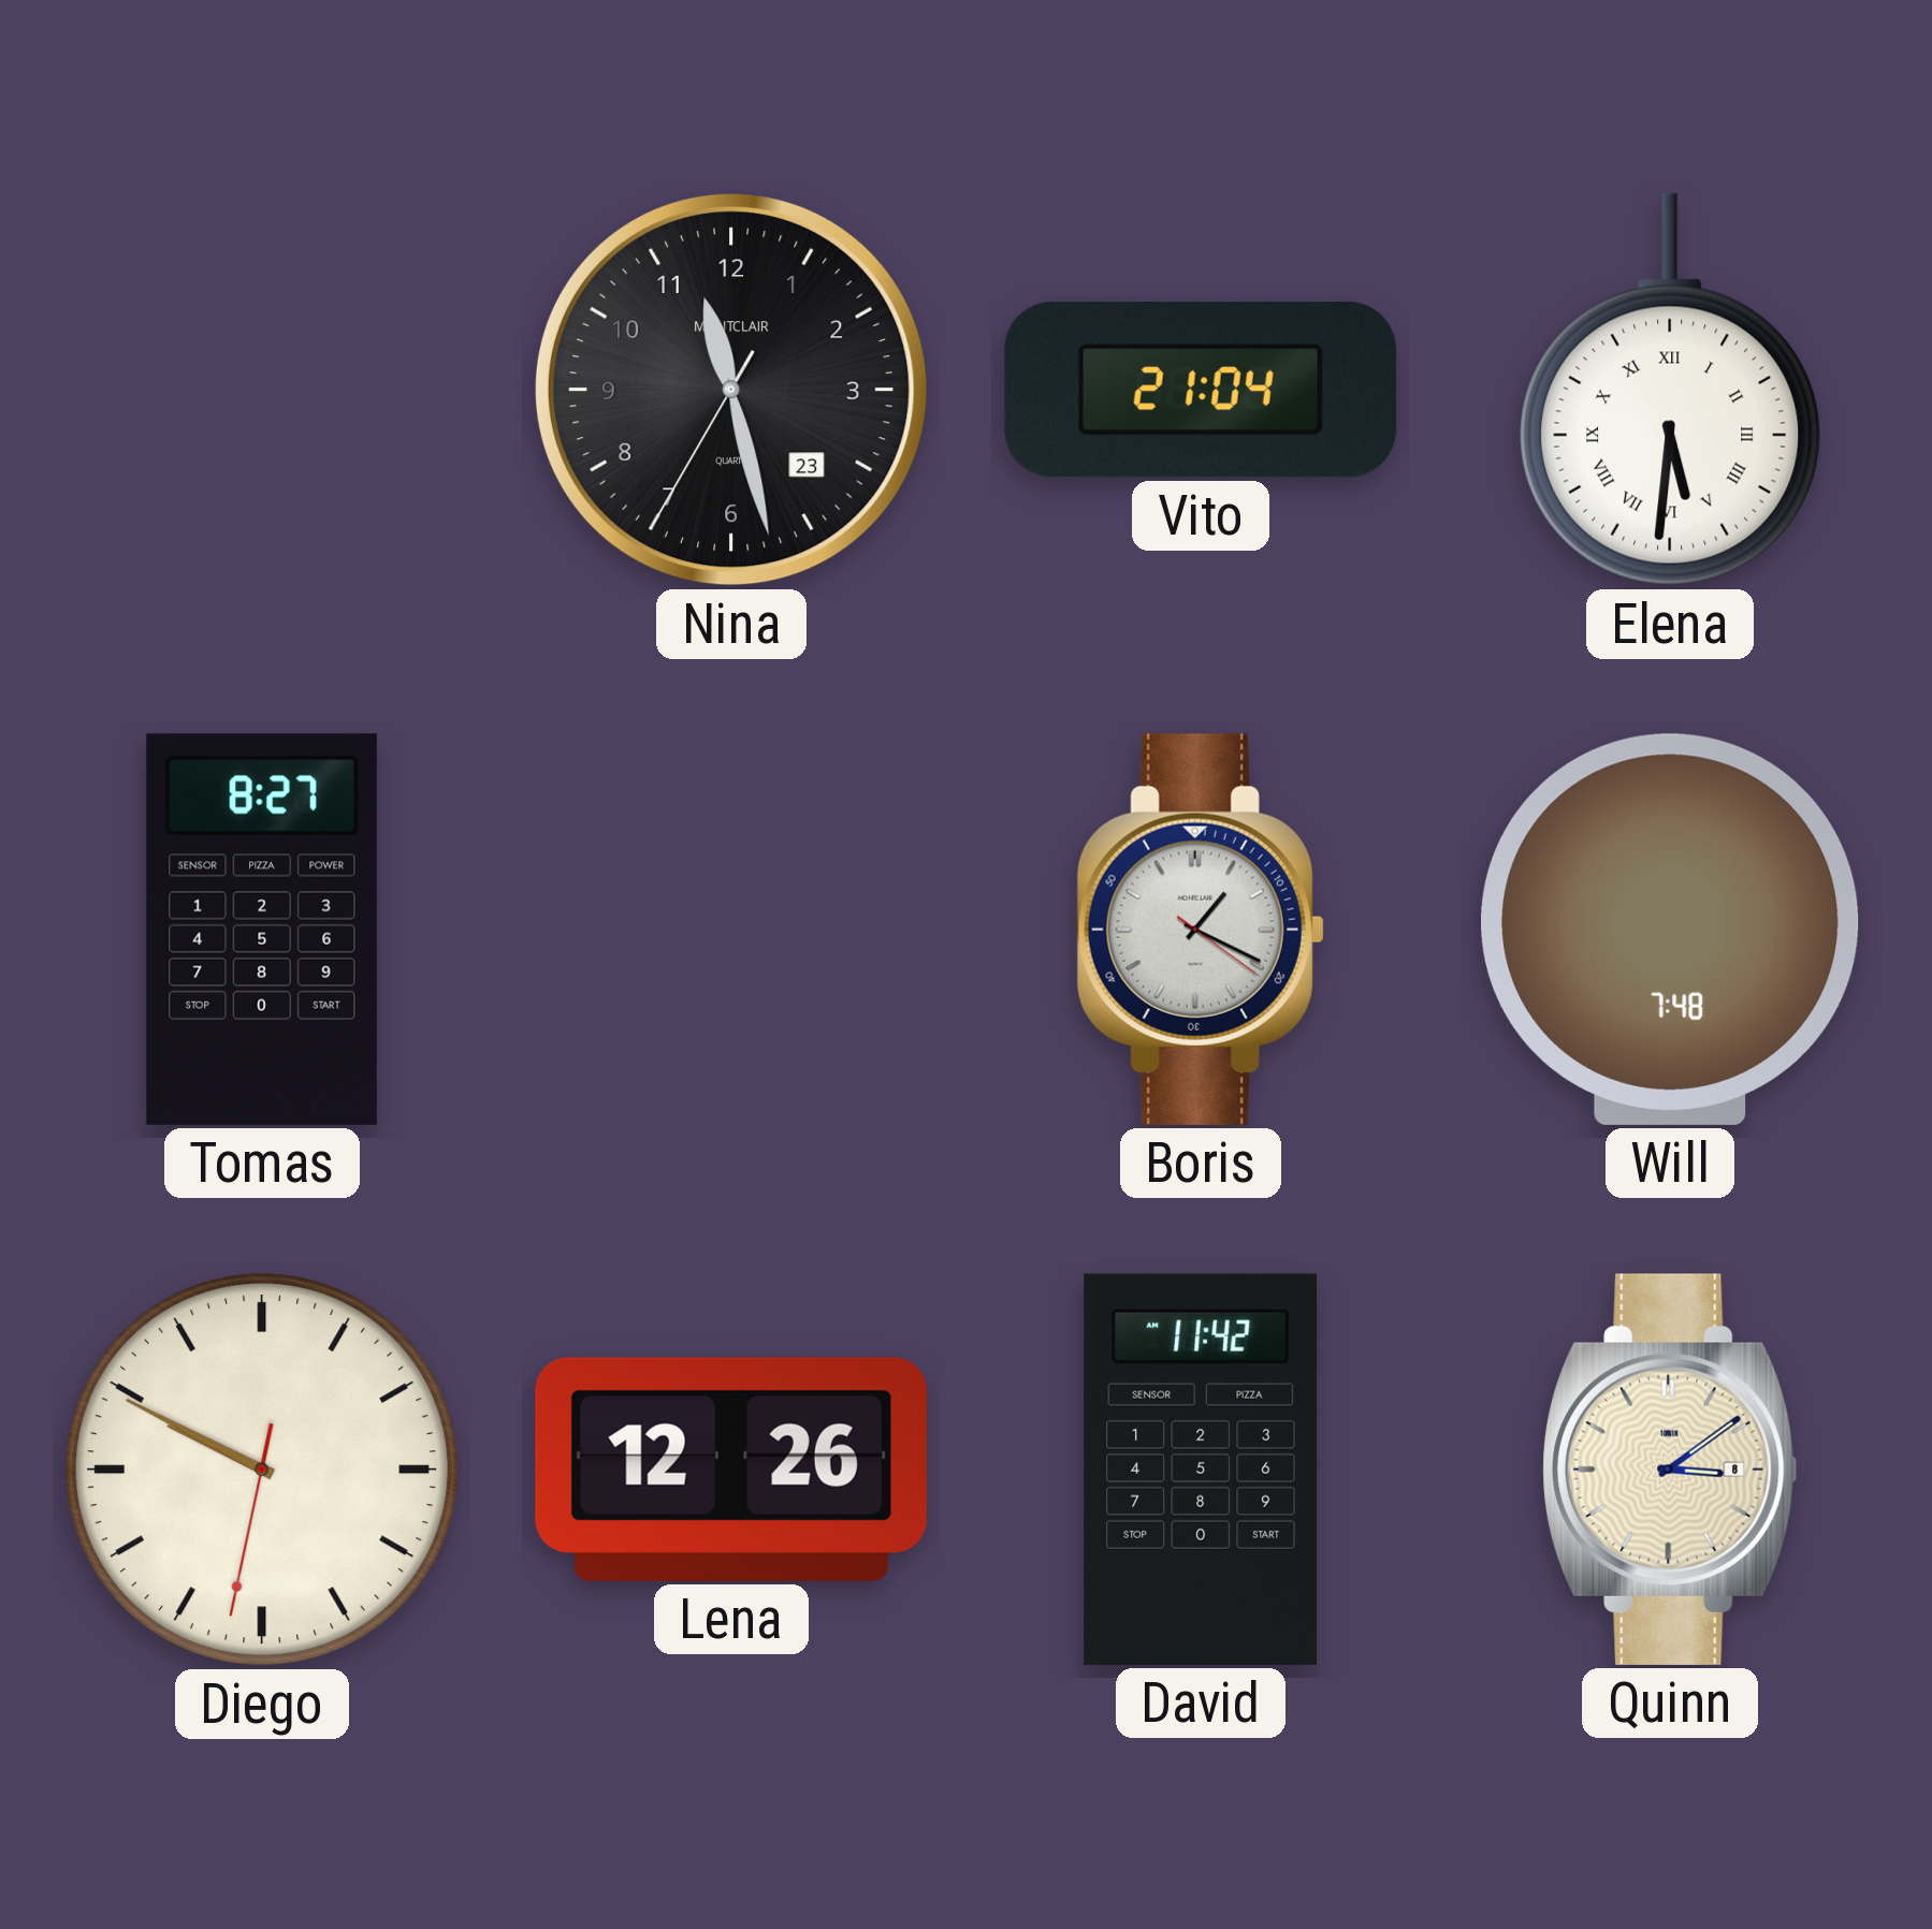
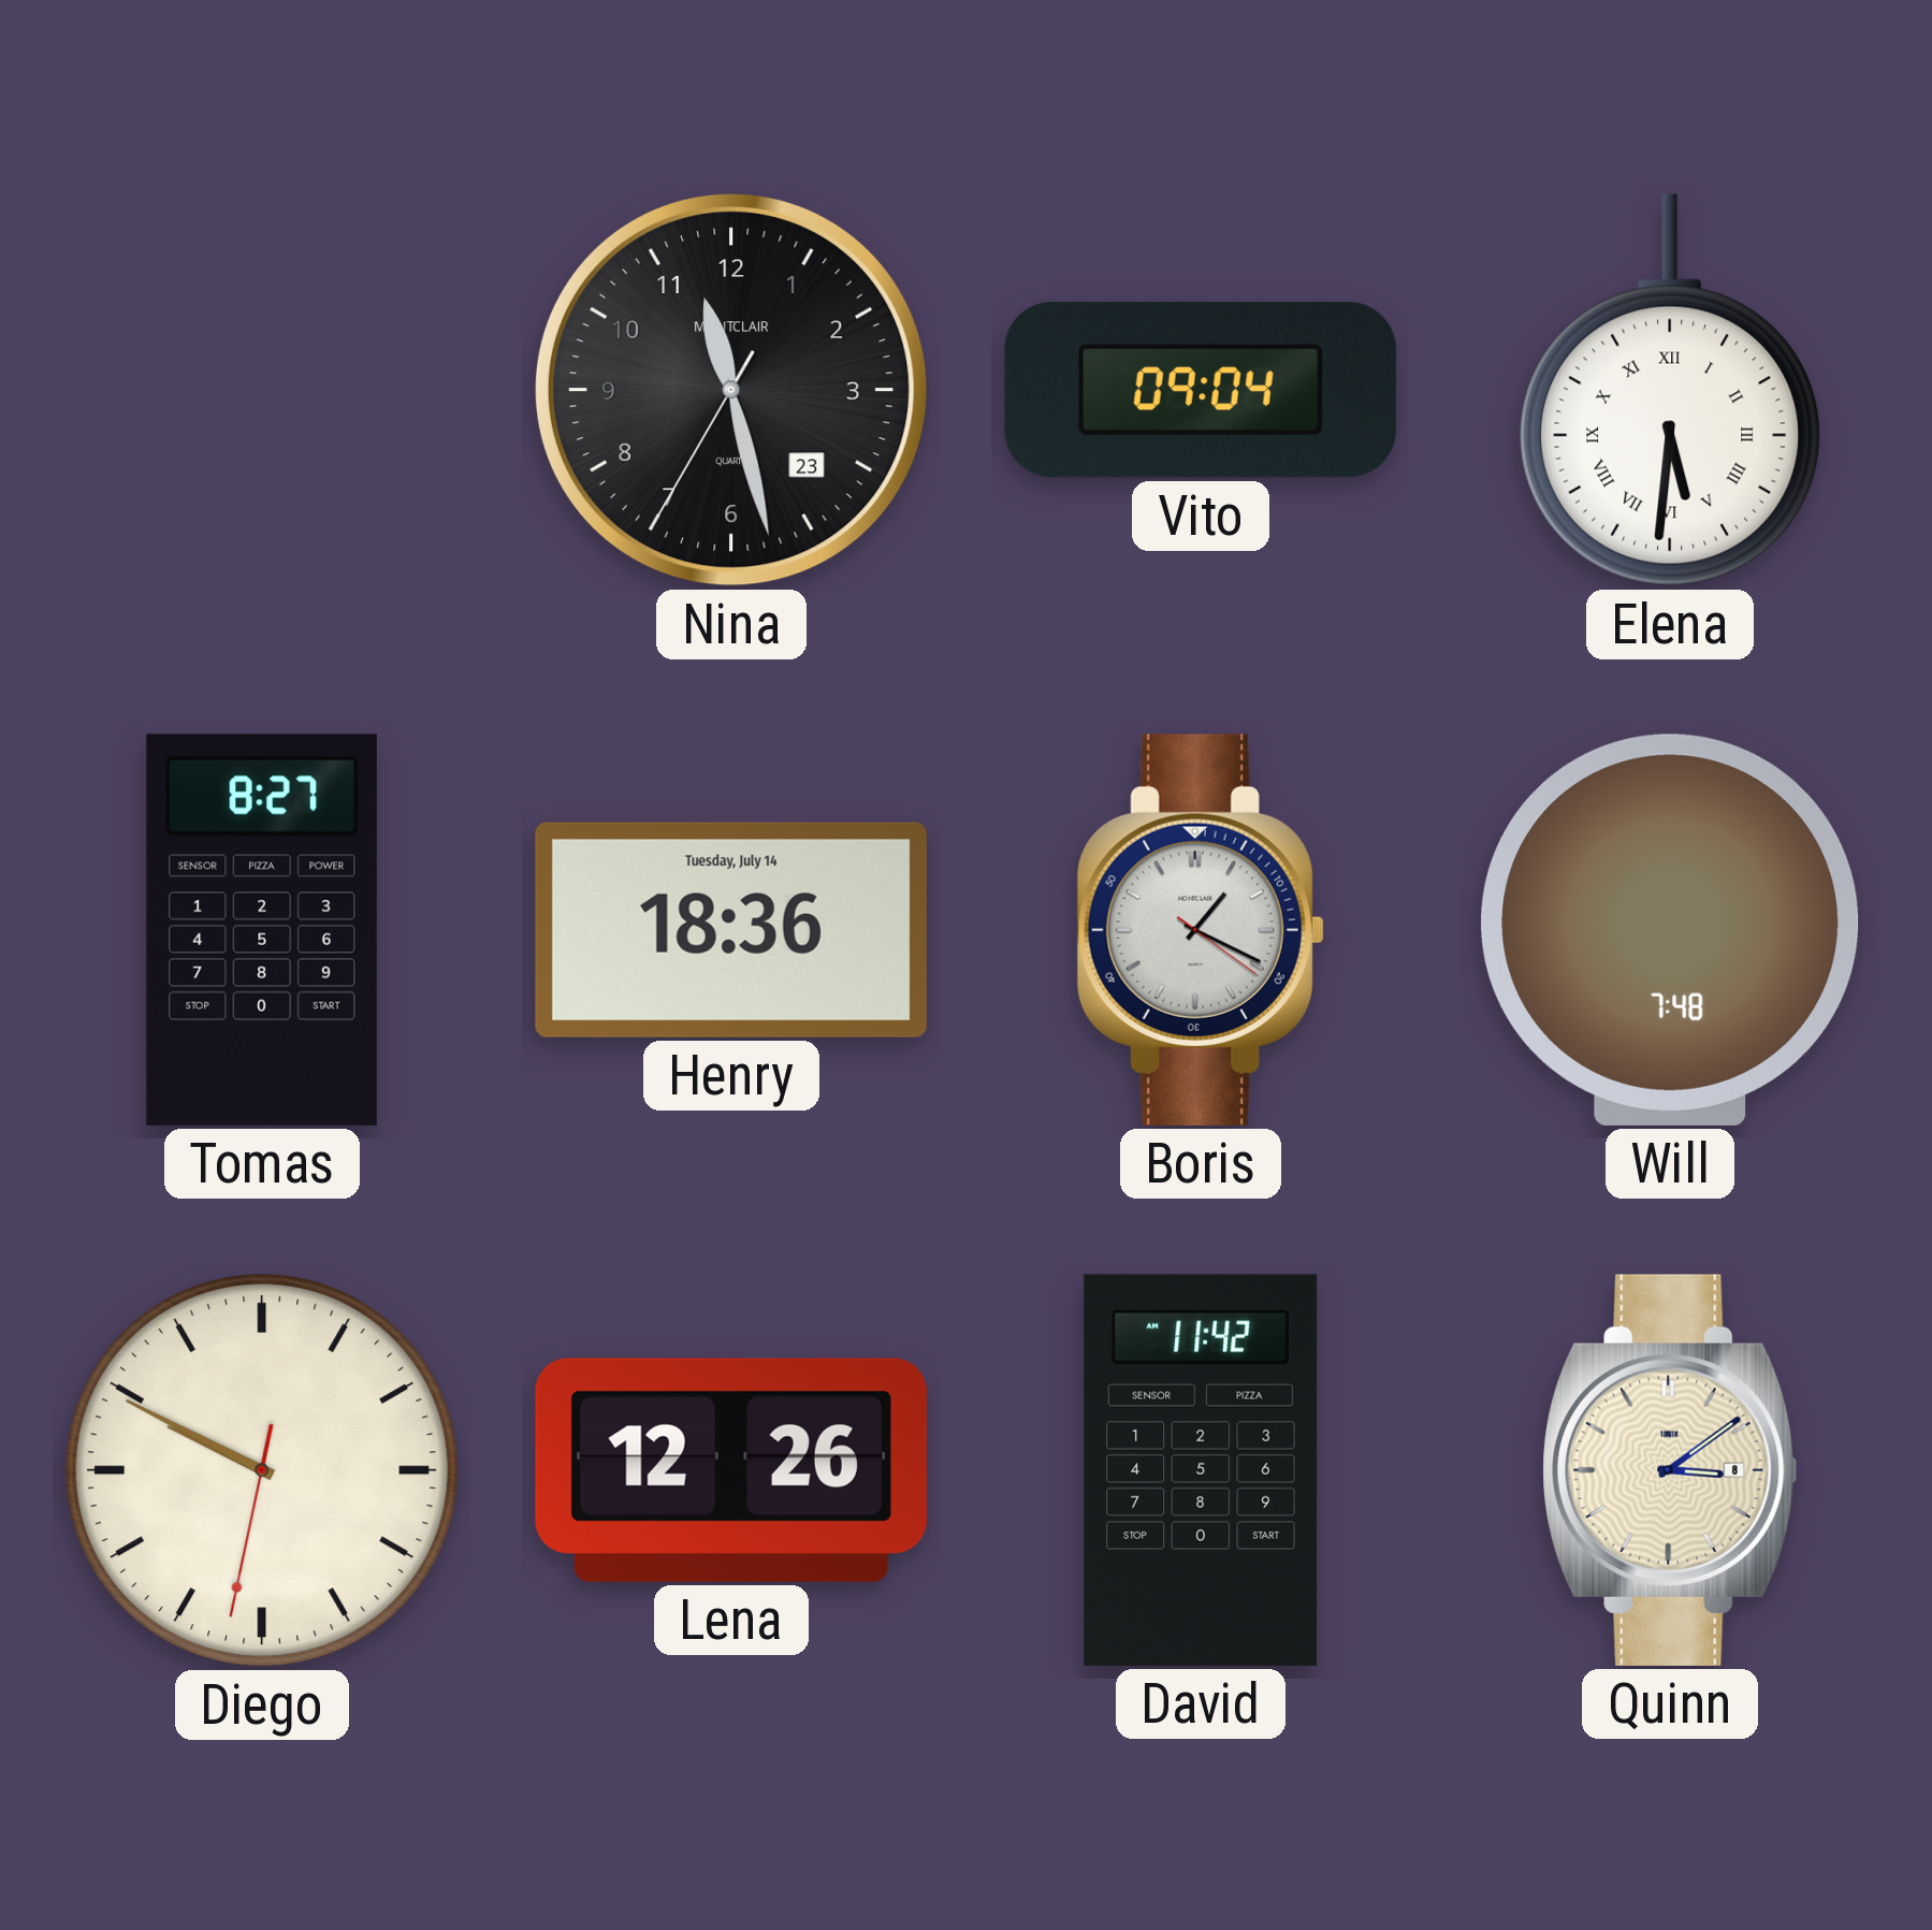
Vito: 21:04 -> 09:04
Henry: none -> 18:36
